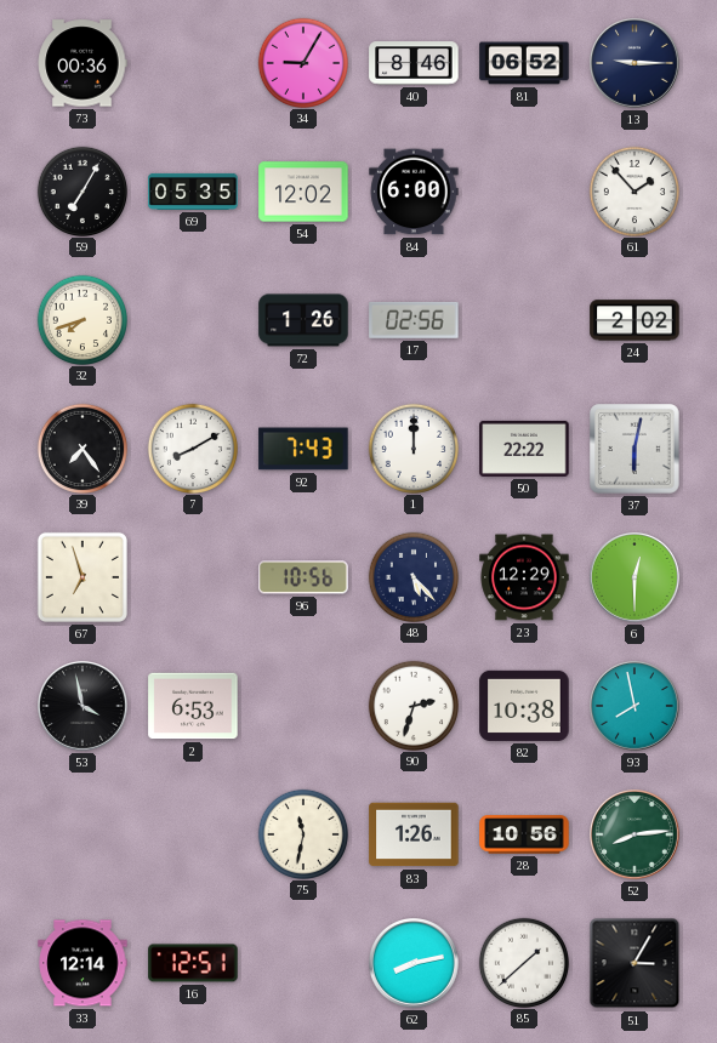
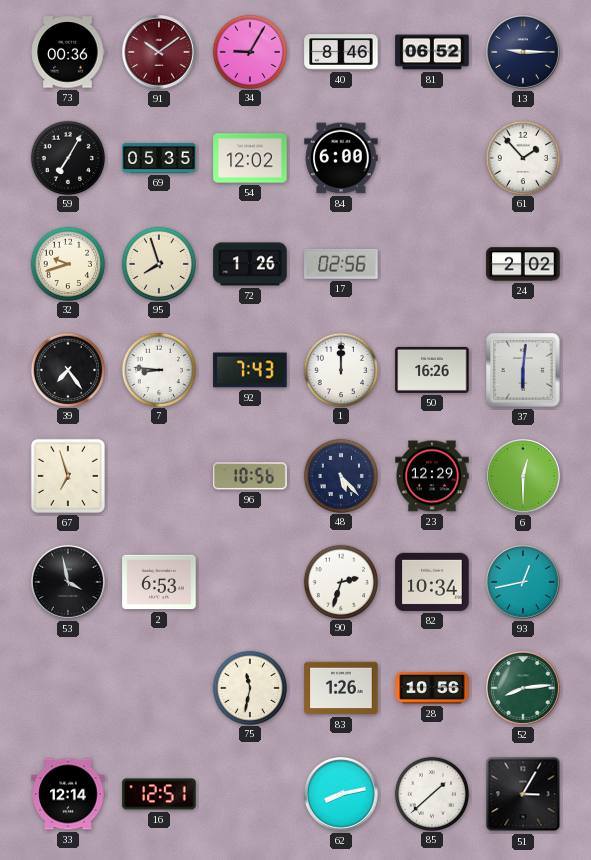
91: none -> 10:09
32: 7:42 -> 9:42
95: none -> 7:57
7: 8:10 -> 8:46
50: 22:22 -> 16:26
37: 6:02 -> 6:01
82: 10:38 -> 10:34
93: 7:58 -> 12:43
